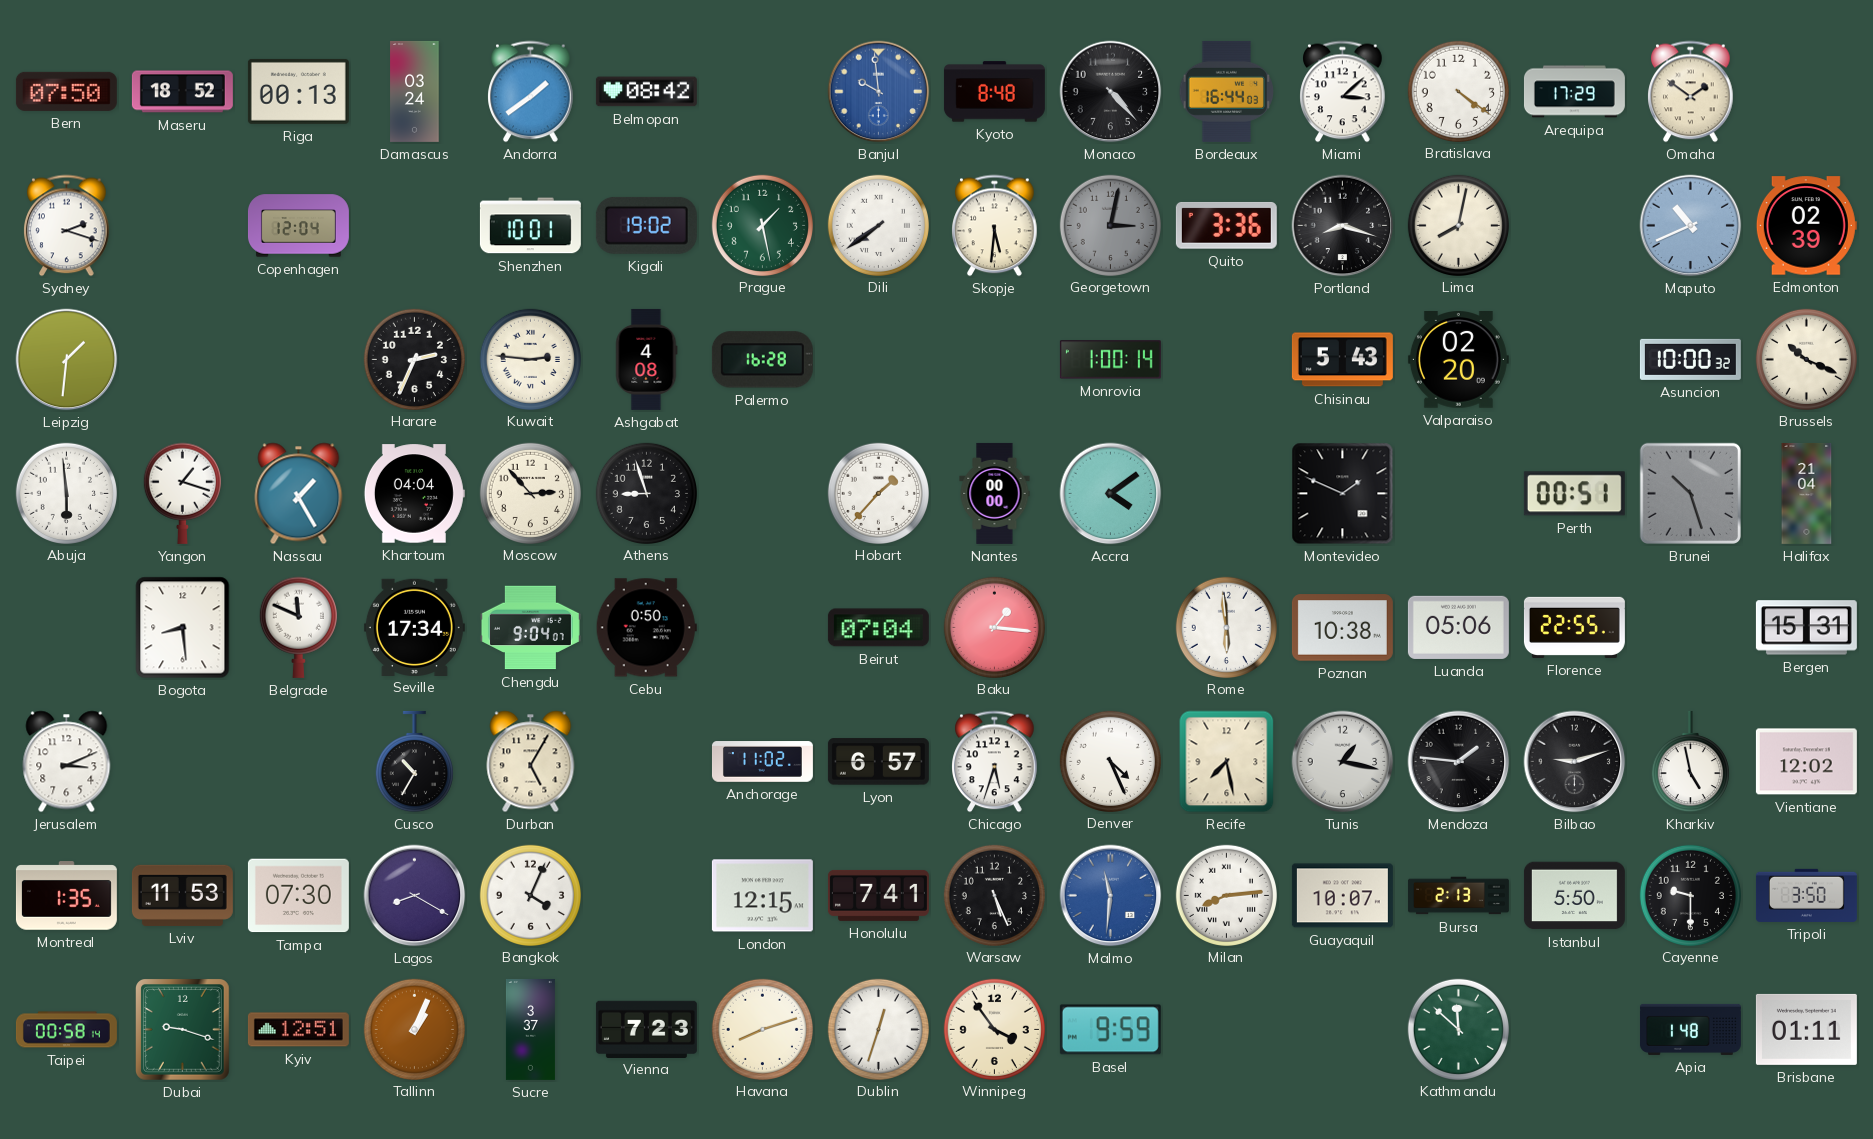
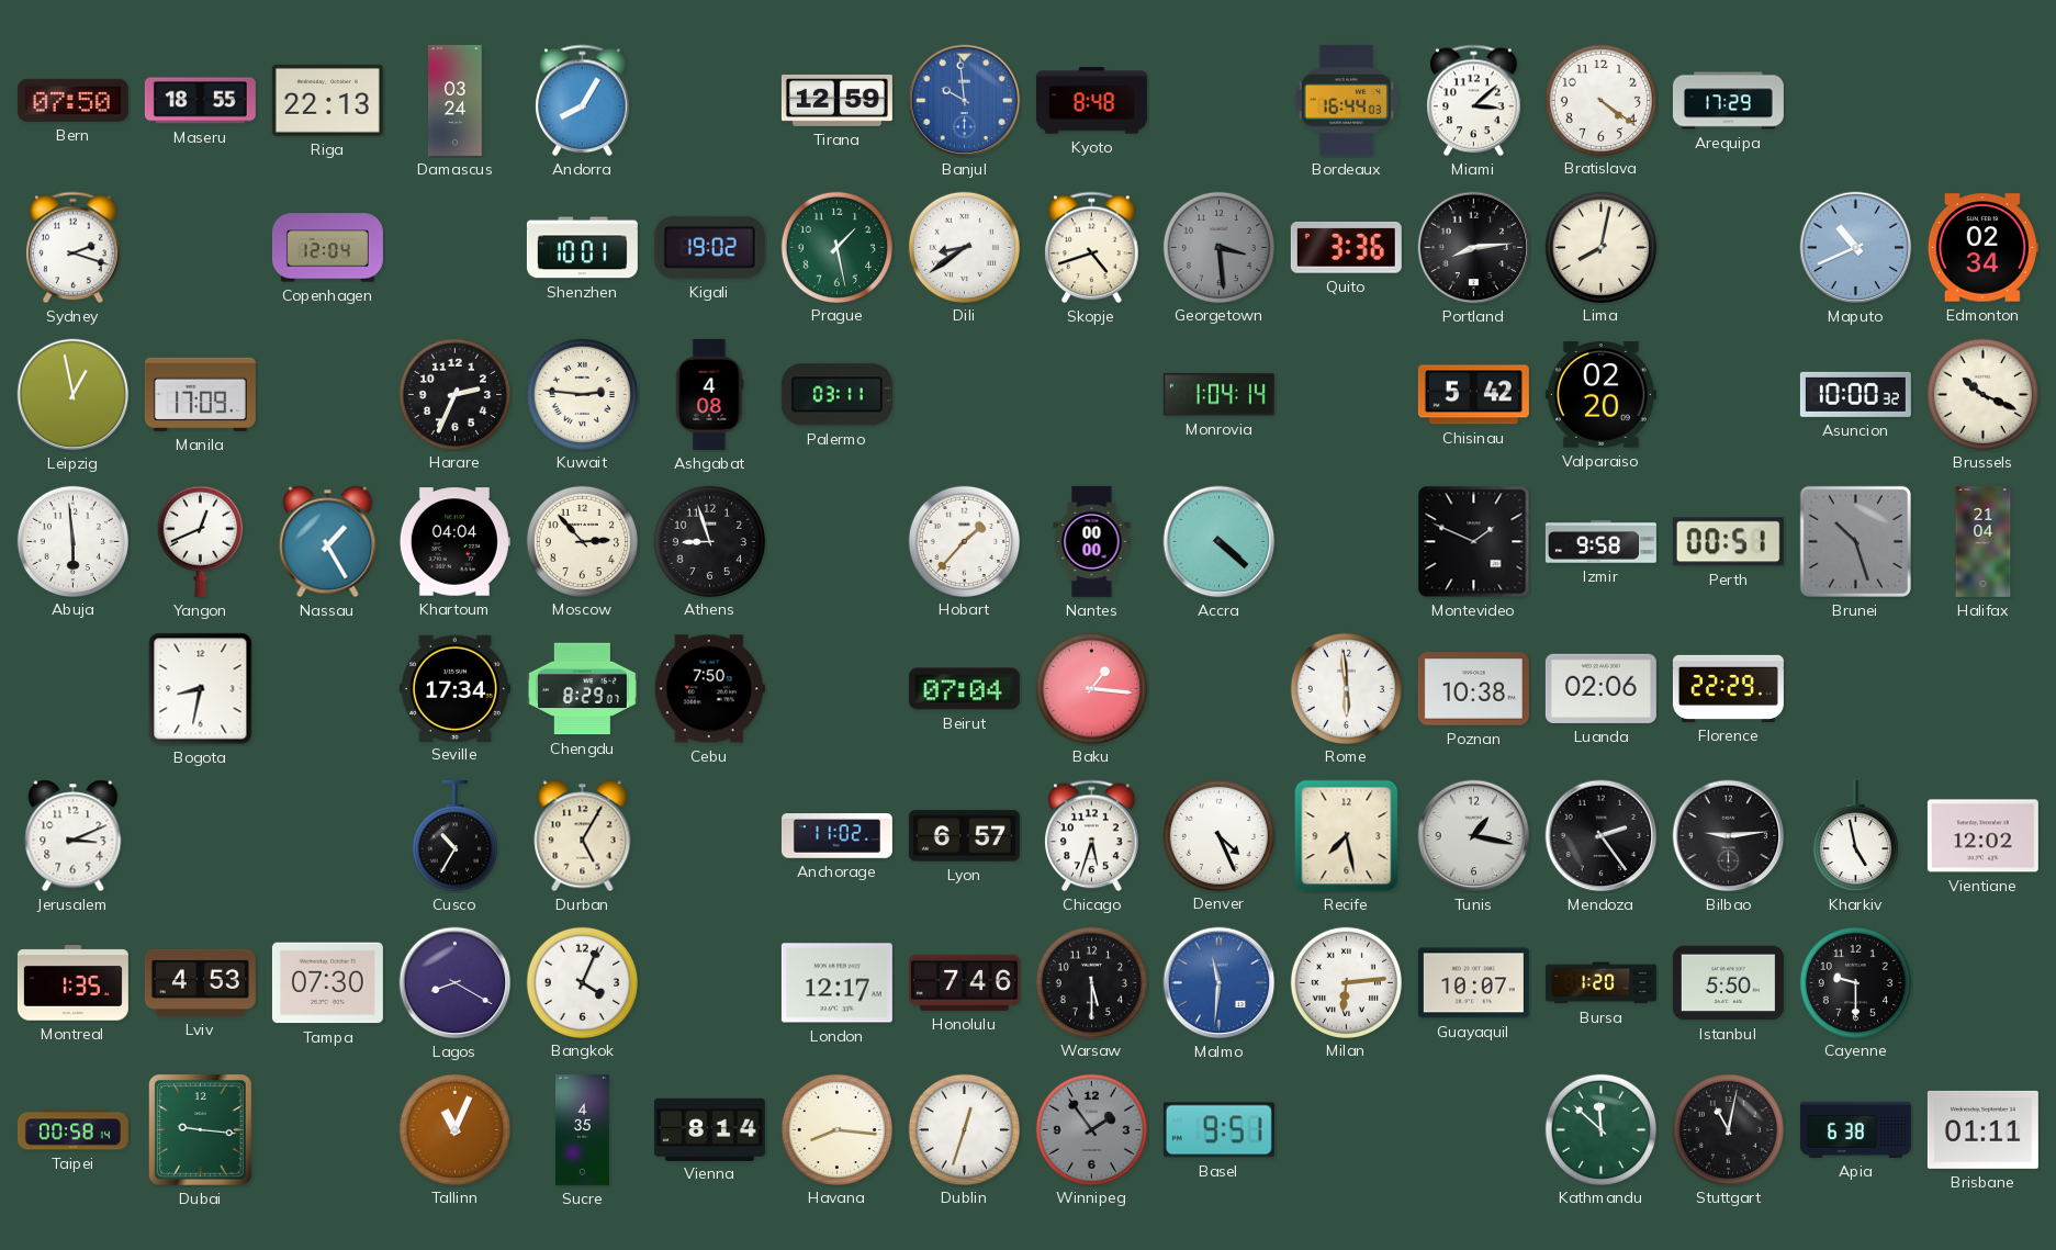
Maseru: 18:52 -> 18:55
Riga: 00:13 -> 22:13
Andorra: 1:39 -> 8:05
Belmopan: 08:42 -> none
Tirana: none -> 12:59
Monaco: 4:23 -> none
Omaha: 1:51 -> none
Dili: 7:39 -> 8:39
Skopje: 5:31 -> 4:42
Georgetown: 3:02 -> 3:29
Portland: 8:18 -> 8:14
Edmonton: 02:39 -> 02:34
Leipzig: 1:31 -> 12:58
Manila: none -> 17:09
Palermo: 16:28 -> 03:11
Monrovia: 1:00 -> 1:04
Chisinau: 5:43 -> 5:42
Yangon: 1:18 -> 12:41
Accra: 4:09 -> 4:22
Izmir: none -> 9:58
Bogota: 8:29 -> 8:32
Belgrade: 11:49 -> none
Chengdu: 9:04 -> 8:29
Cebu: 0:50 -> 7:50
Luanda: 05:06 -> 02:06
Florence: 22:55 -> 22:29
Bergen: 15:31 -> none
Mendoza: 1:46 -> 2:24
Bilbao: 9:12 -> 9:14
Lviv: 11:53 -> 4:53
London: 12:15 -> 12:17
Honolulu: 7:41 -> 7:46
Warsaw: 5:26 -> 5:30
Milan: 8:14 -> 6:14
Bursa: 2:13 -> 1:20
Tripoli: 3:50 -> none
Dubai: 9:18 -> 9:16
Kyiv: 12:51 -> none
Tallinn: 1:04 -> 11:04
Sucre: 3:37 -> 4:35
Vienna: 7:23 -> 8:14
Havana: 8:12 -> 8:16
Winnipeg: 3:54 -> 1:54
Winnipeg dial: cream -> grey
Basel: 9:59 -> 9:51
Stuttgart: none -> 11:02
Apia: 1:48 -> 6:38
